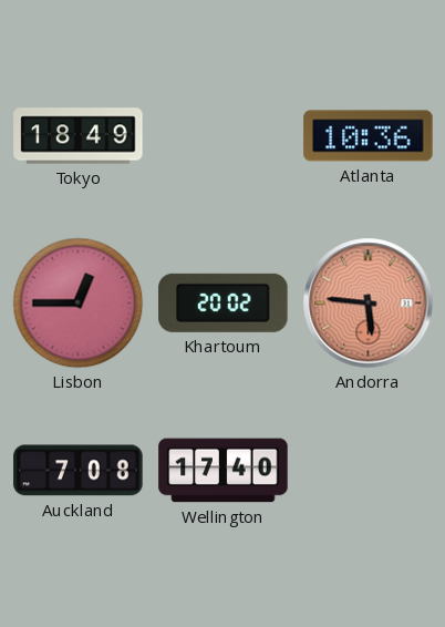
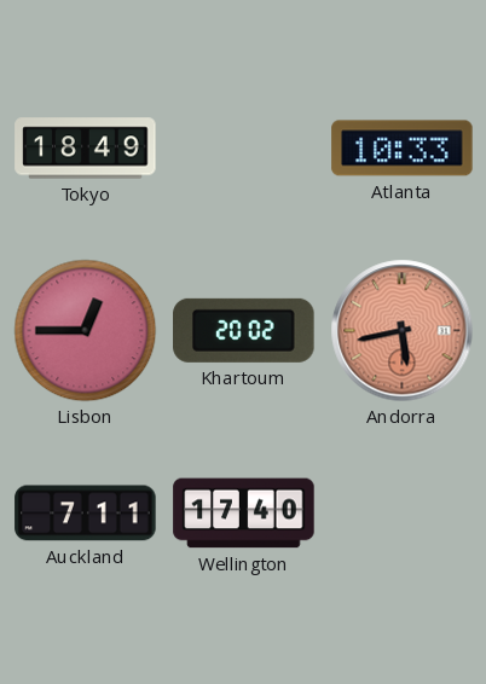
Atlanta: 10:36 -> 10:33
Andorra: 5:46 -> 5:43
Auckland: 7:08 -> 7:11
